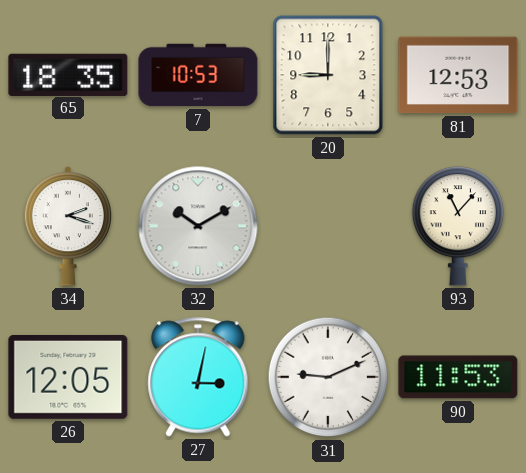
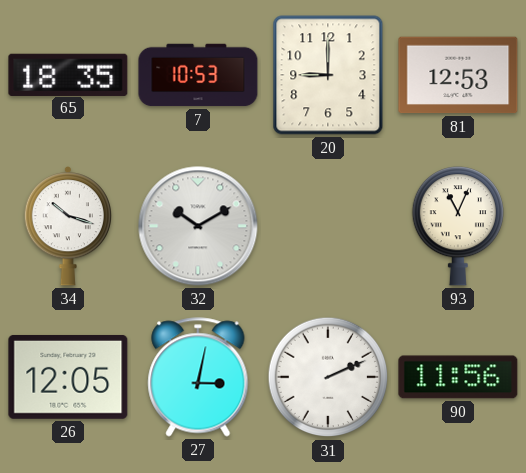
34: 2:18 -> 10:18
93: 11:07 -> 11:04
31: 9:11 -> 2:11
90: 11:53 -> 11:56
